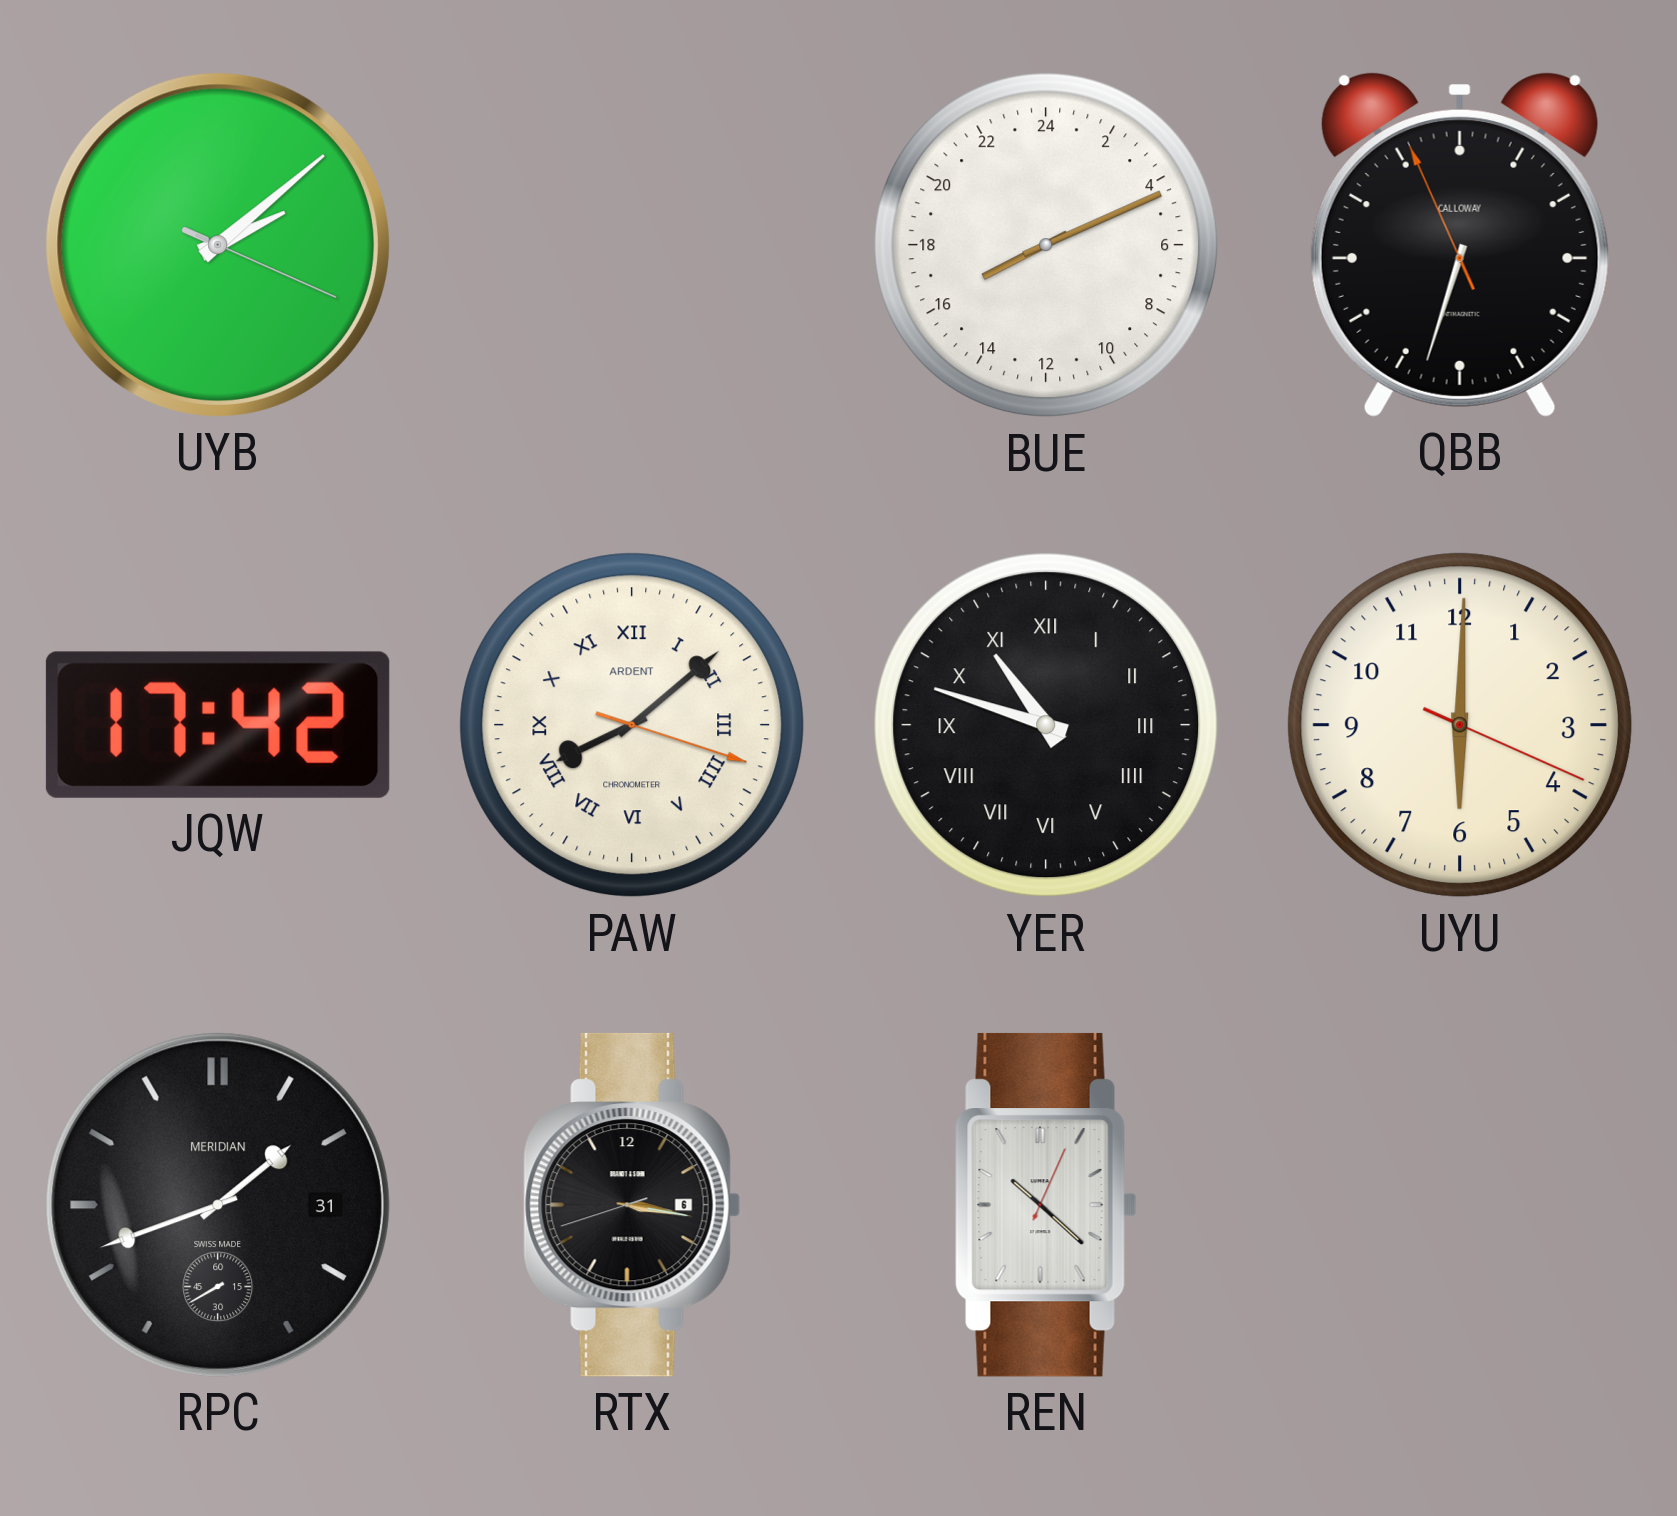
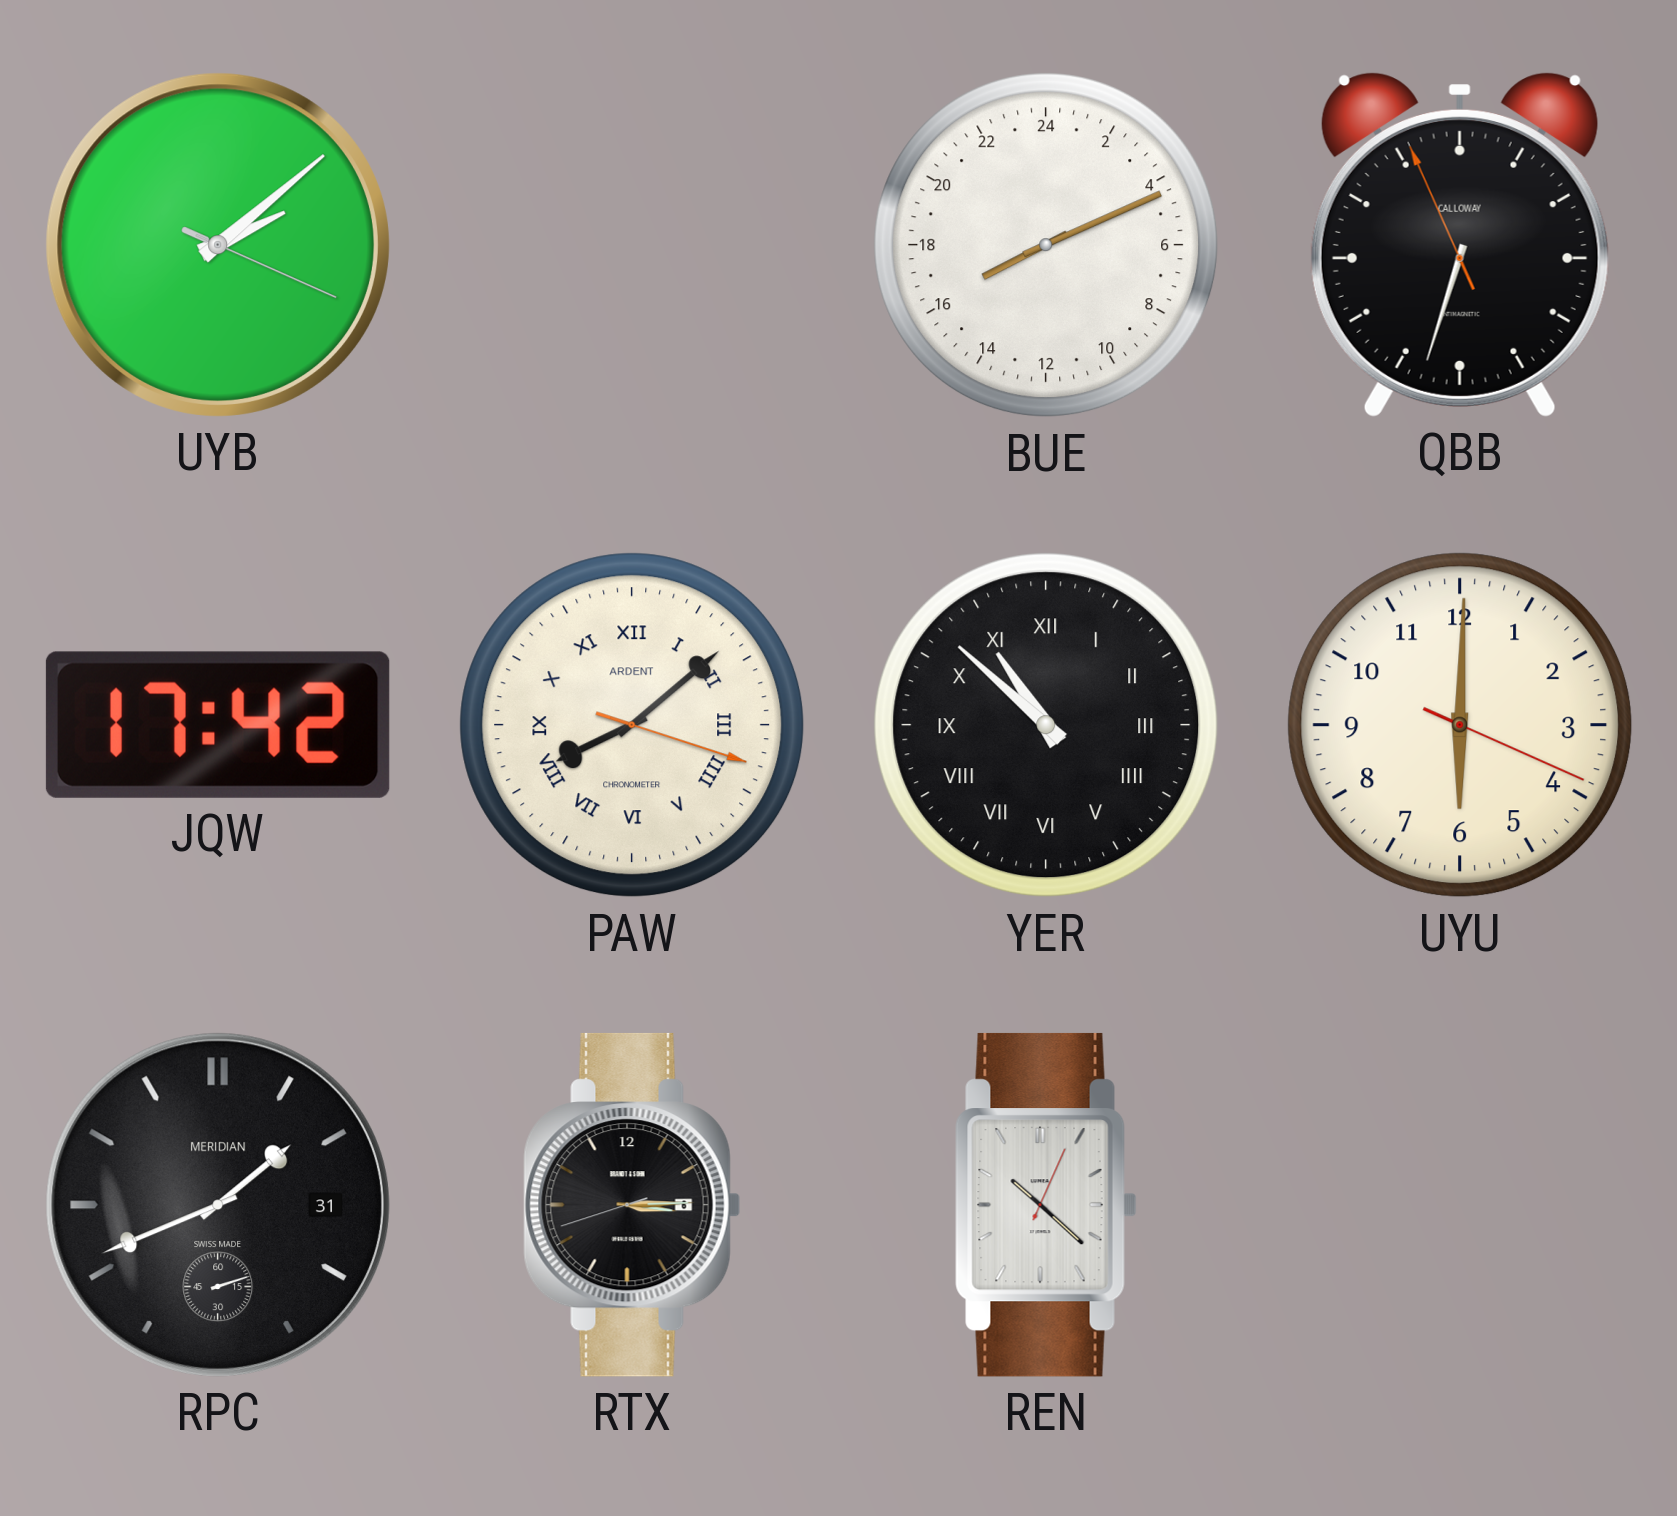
YER: 10:48 -> 10:52
RPC: 1:41:40 -> 1:41:12
RTX: 3:16 -> 3:14
